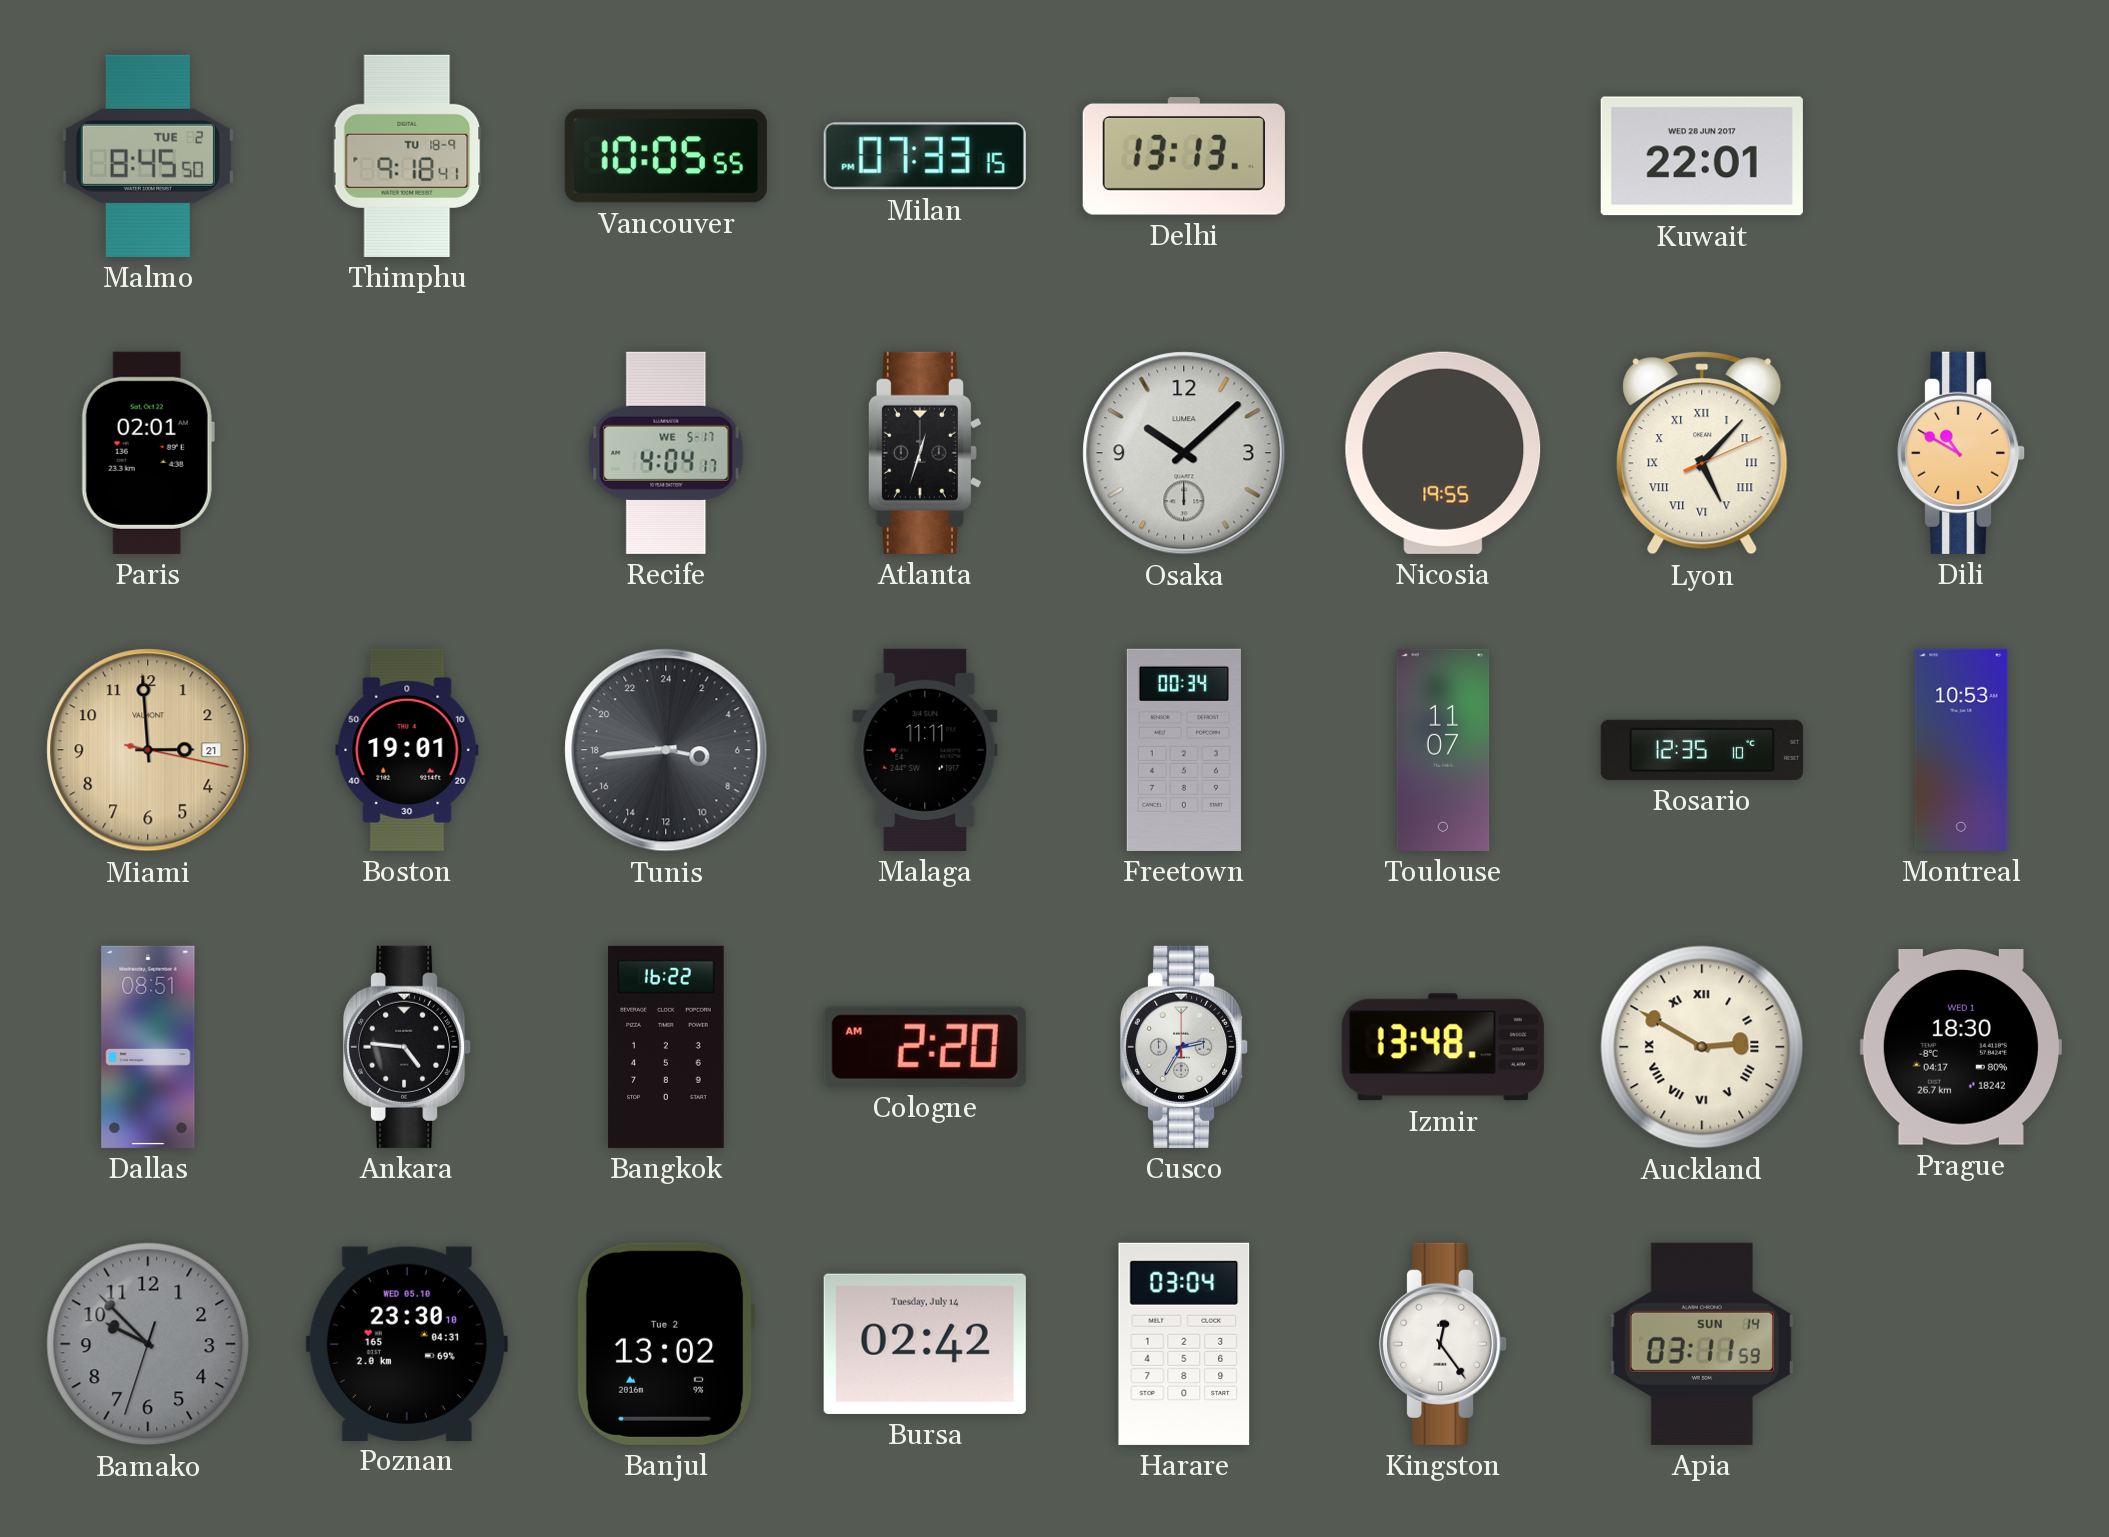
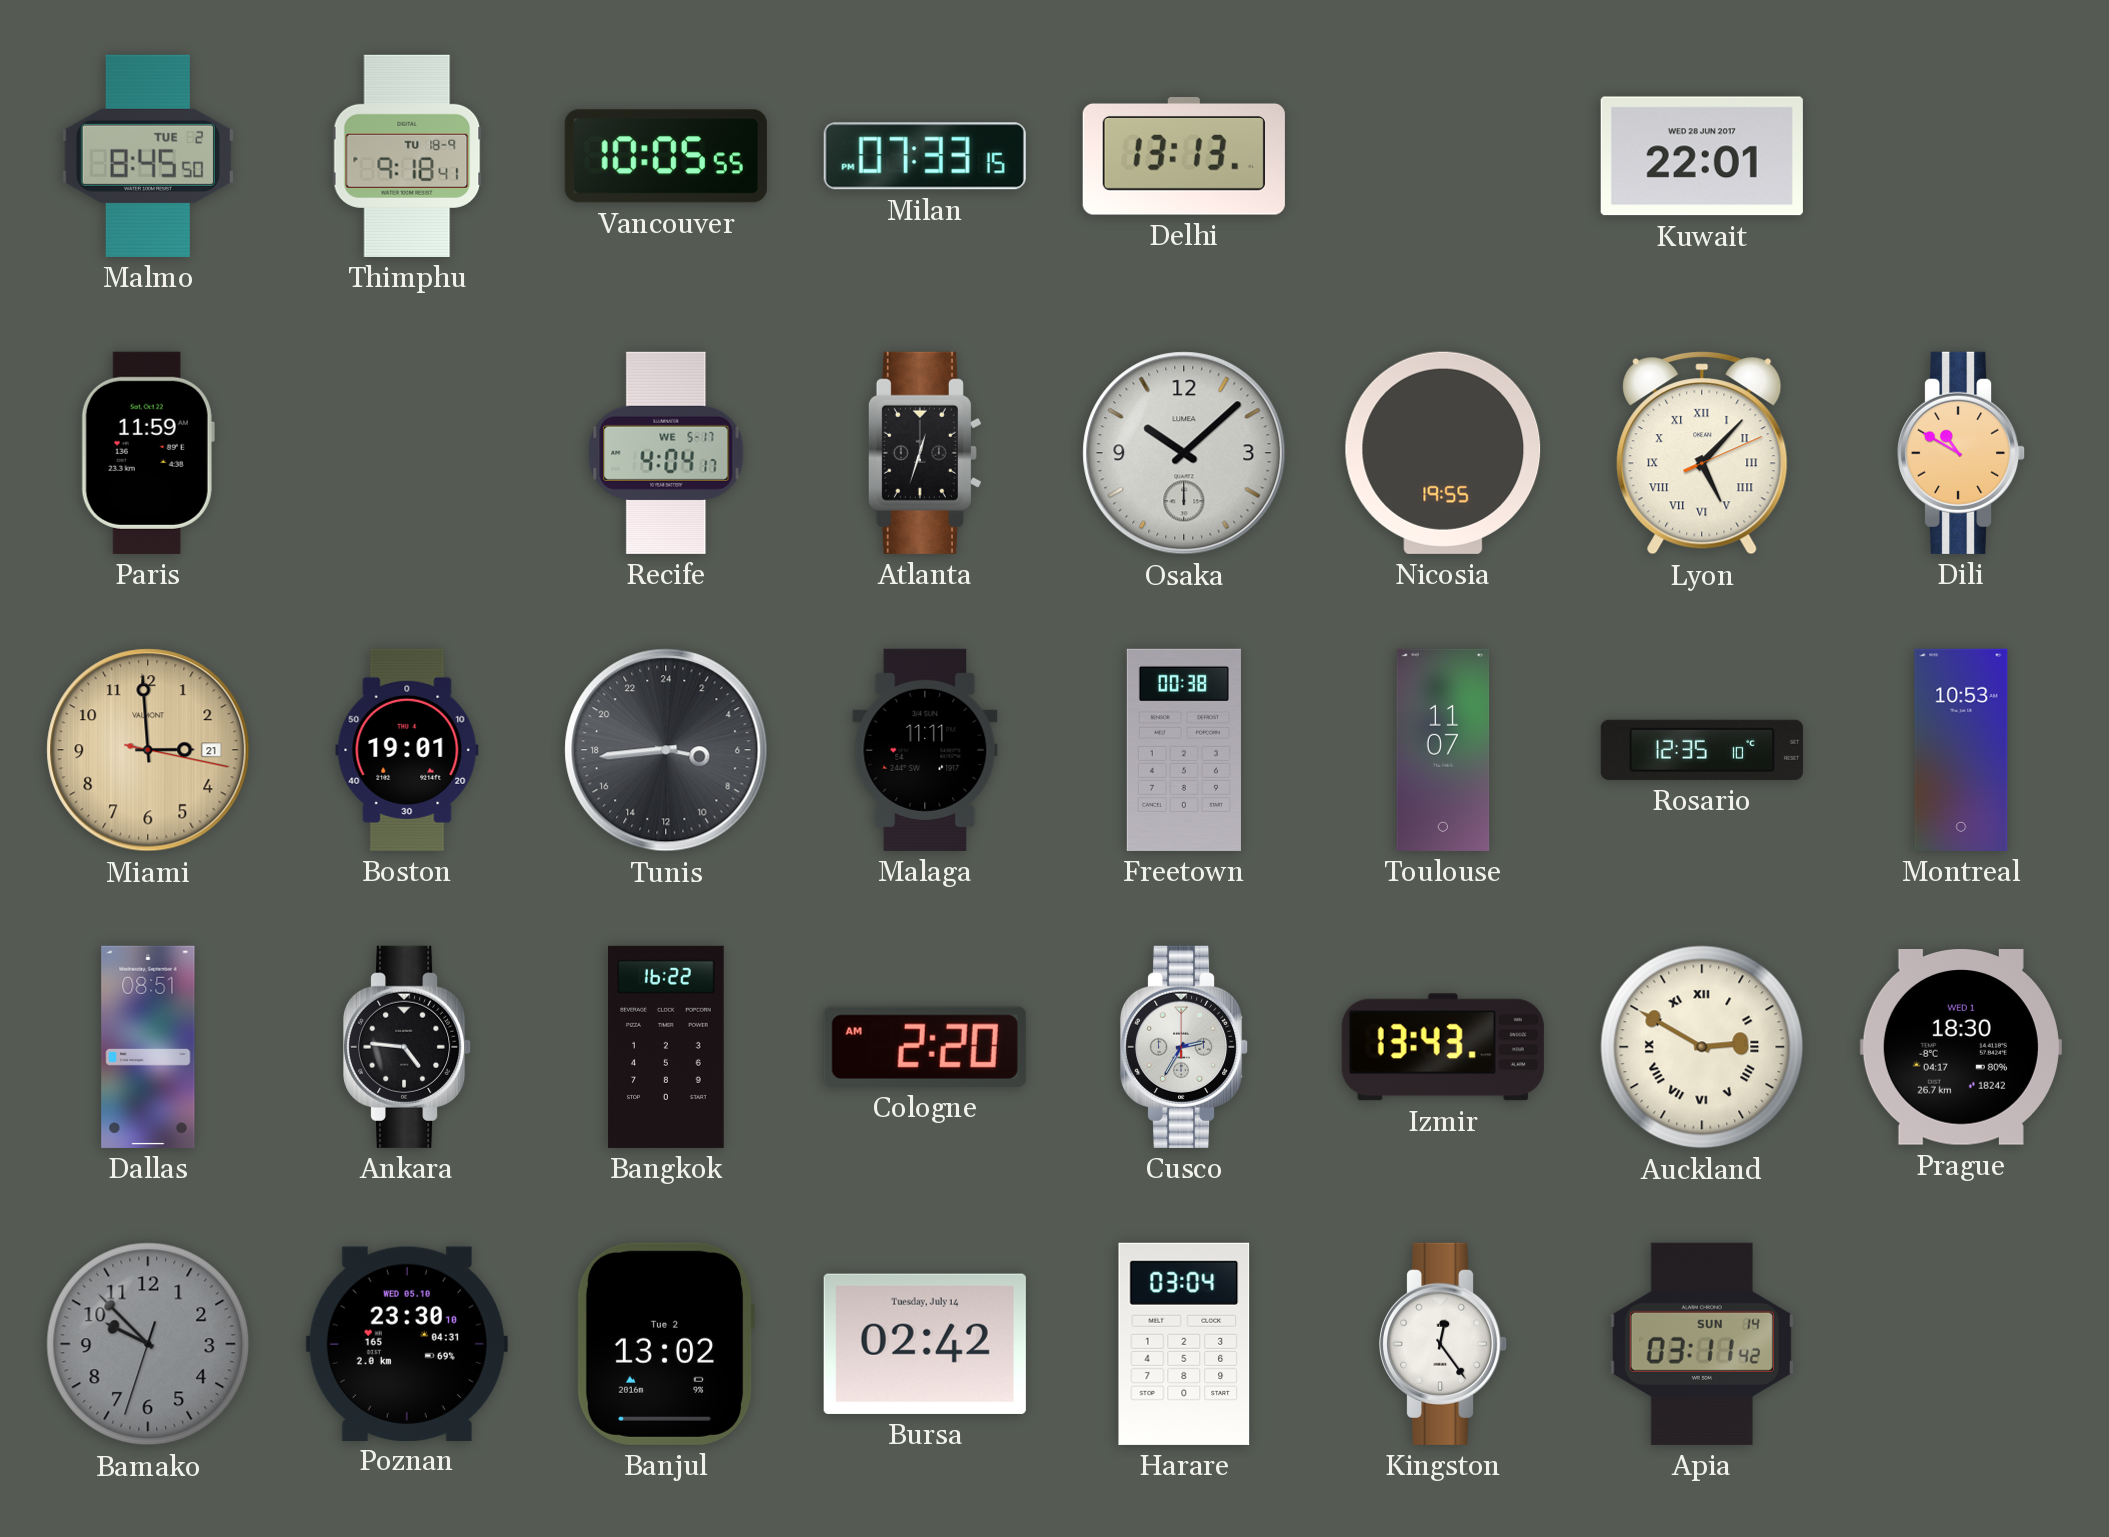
Paris: 02:01 -> 11:59
Freetown: 00:34 -> 00:38
Izmir: 13:48 -> 13:43
Apia: 03:11:59 -> 03:11:42
